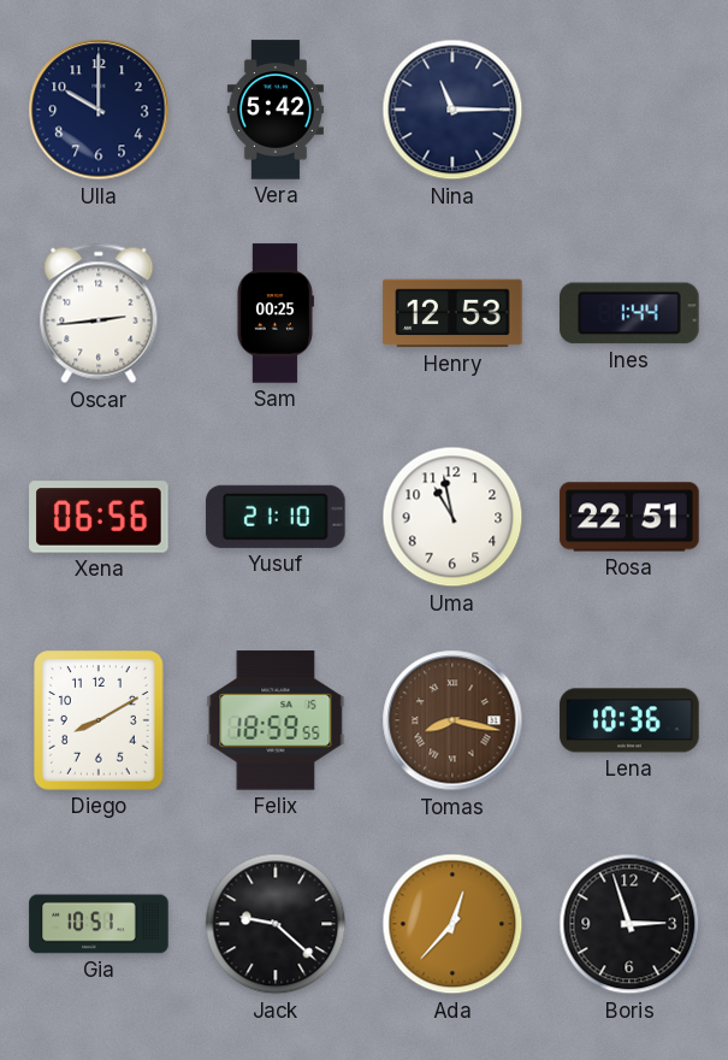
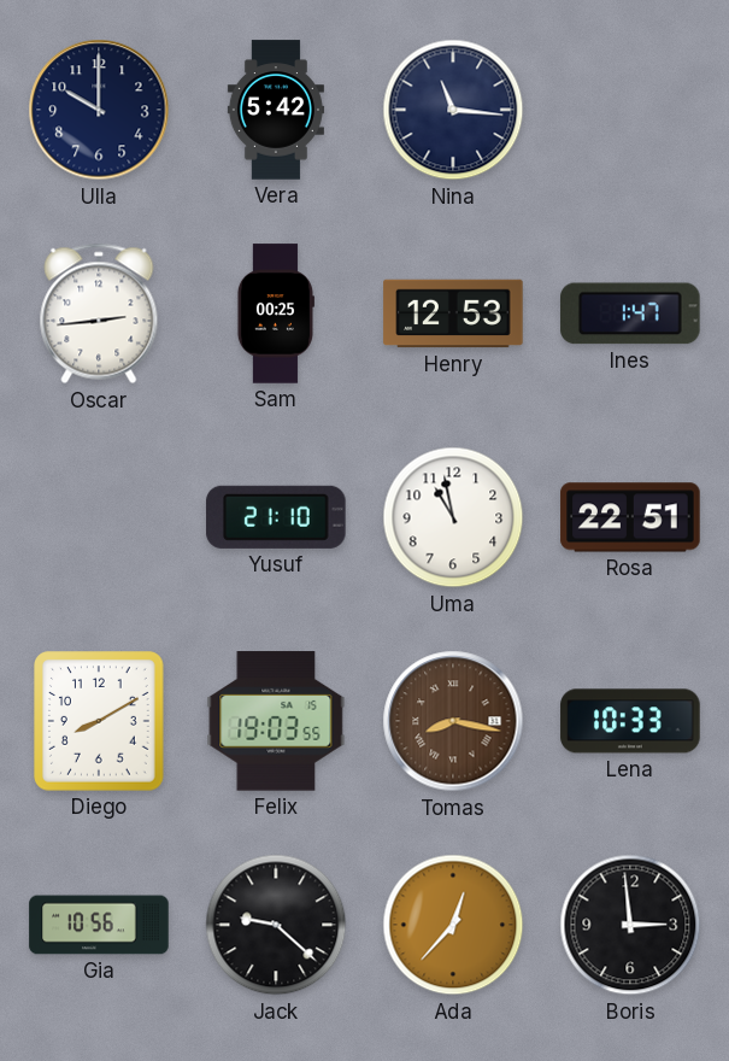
Nina: 11:15 -> 11:16
Ines: 1:44 -> 1:47
Xena: 06:56 -> none
Felix: 18:59 -> 19:03
Lena: 10:36 -> 10:33
Gia: 10:51 -> 10:56
Boris: 2:57 -> 2:59
